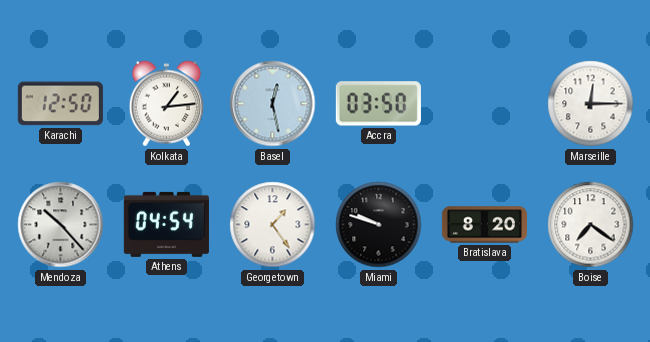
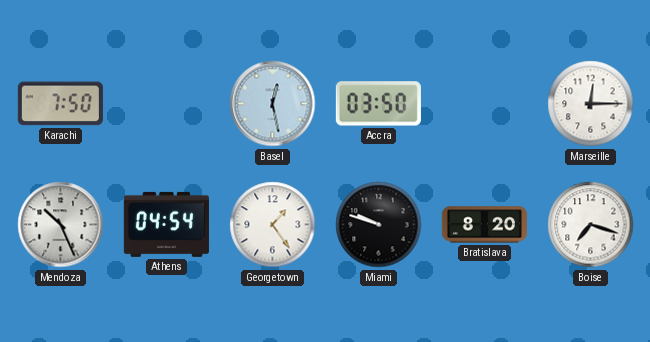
Karachi: 12:50 -> 7:50
Kolkata: 1:14 -> none
Mendoza: 10:23 -> 10:26
Boise: 7:21 -> 7:18
